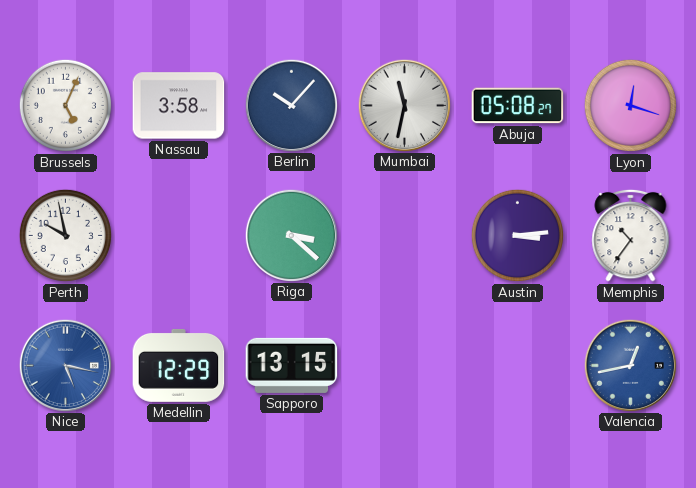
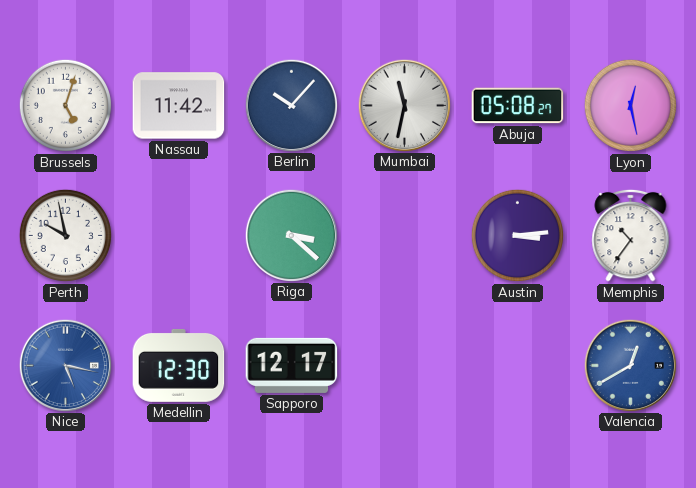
Brussels: 5:04 -> 5:03
Nassau: 3:58 -> 11:42
Lyon: 12:18 -> 12:28
Medellin: 12:29 -> 12:30
Sapporo: 13:15 -> 12:17
Valencia: 12:43 -> 12:40
